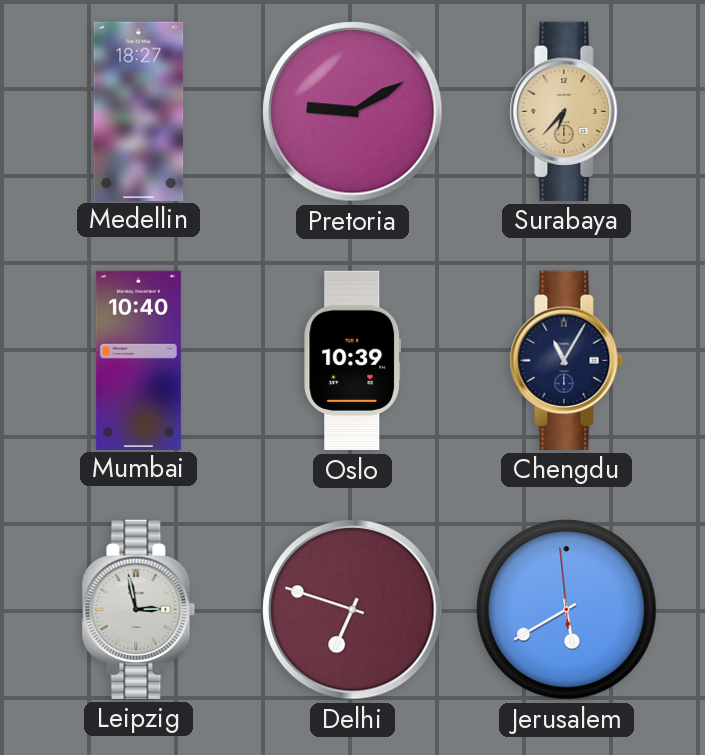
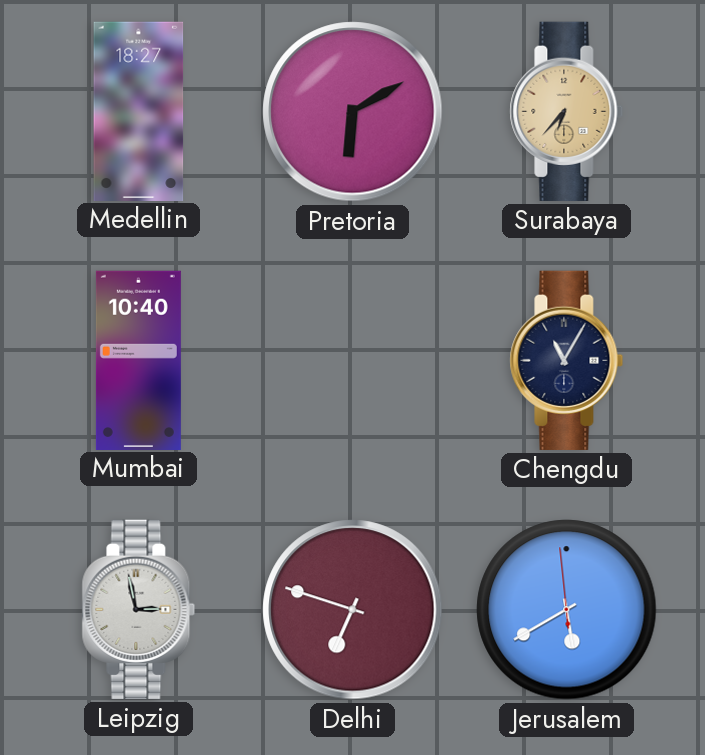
Pretoria: 9:10 -> 6:10
Oslo: 10:39 -> none
